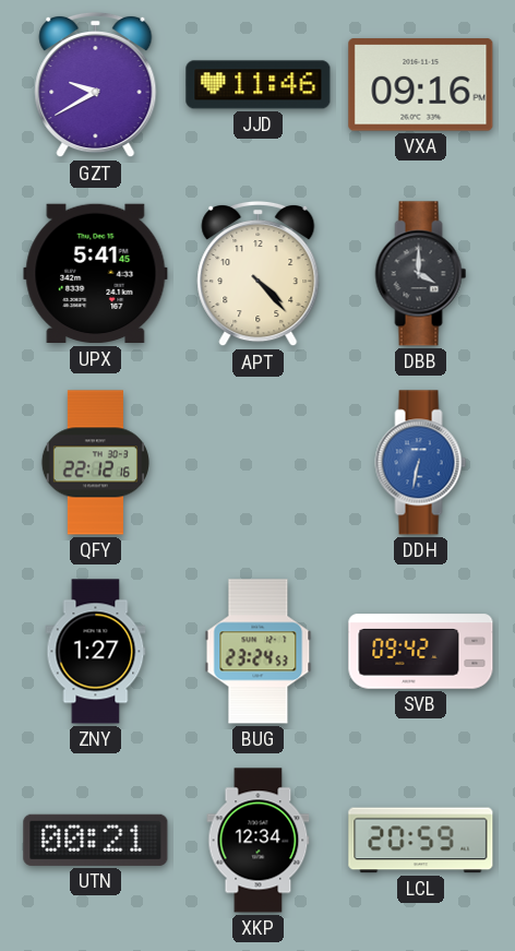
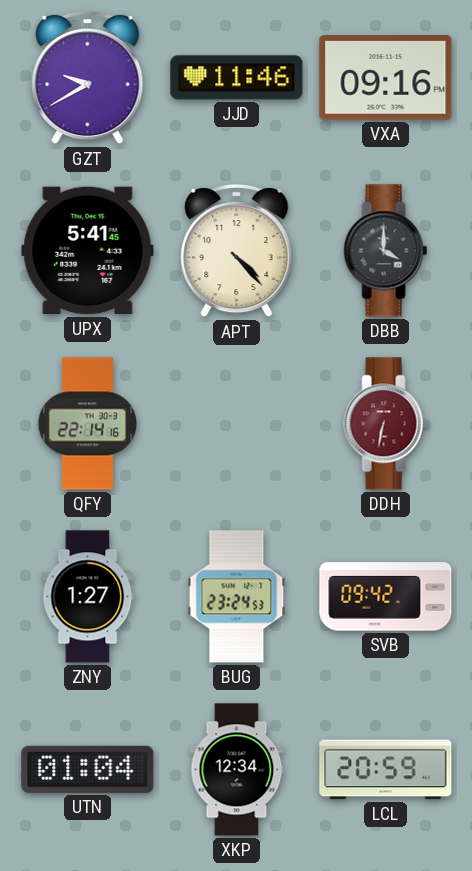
QFY: 22:12 -> 22:14
DDH dial: blue -> burgundy
UTN: 00:21 -> 01:04
